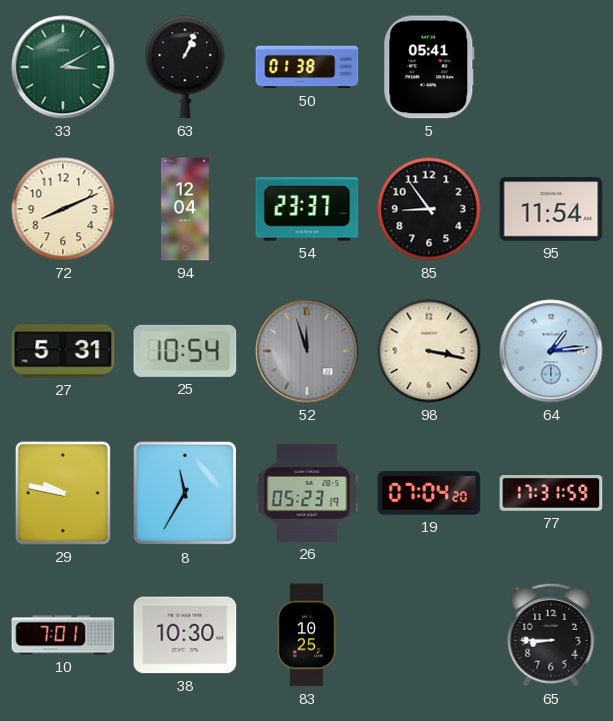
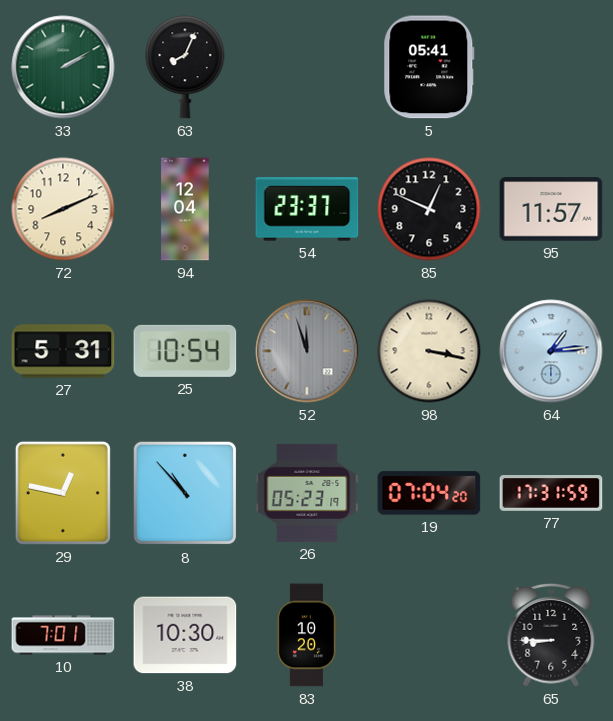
33: 3:10 -> 2:10
63: 1:04 -> 8:04
50: 01:38 -> none
85: 8:54 -> 12:49
95: 11:54 -> 11:57
29: 9:47 -> 12:47
8: 11:35 -> 10:53
83: 10:25 -> 10:20
